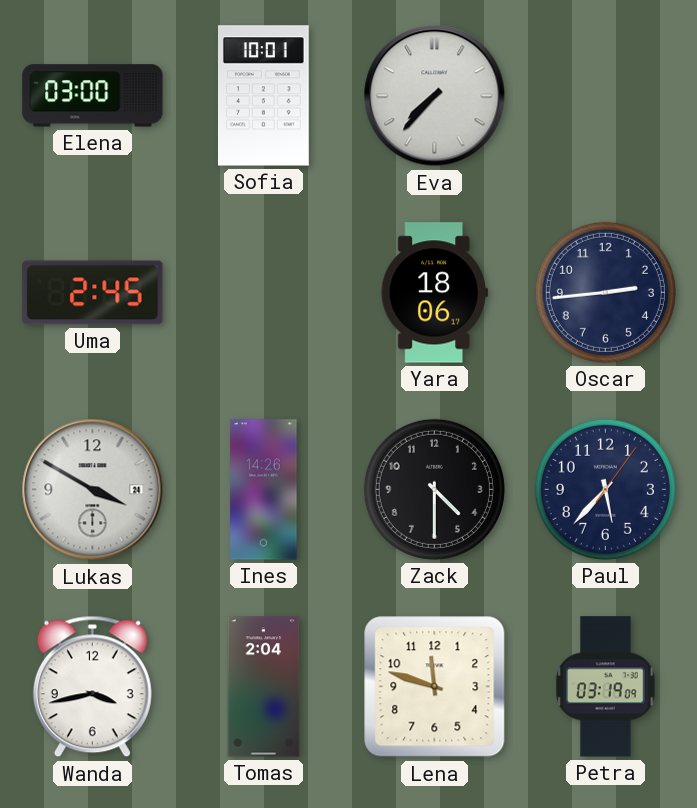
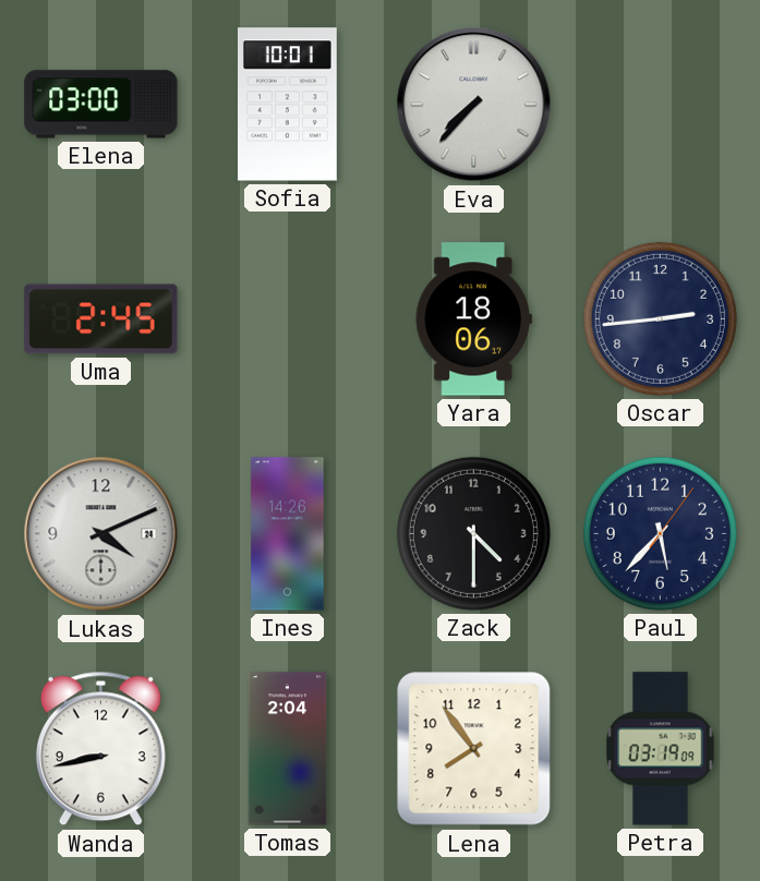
Lukas: 3:50 -> 4:11
Wanda: 3:43 -> 8:43
Lena: 11:48 -> 7:54
